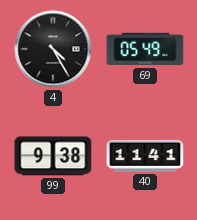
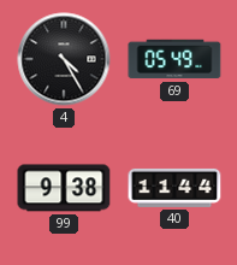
40: 11:41 -> 11:44
